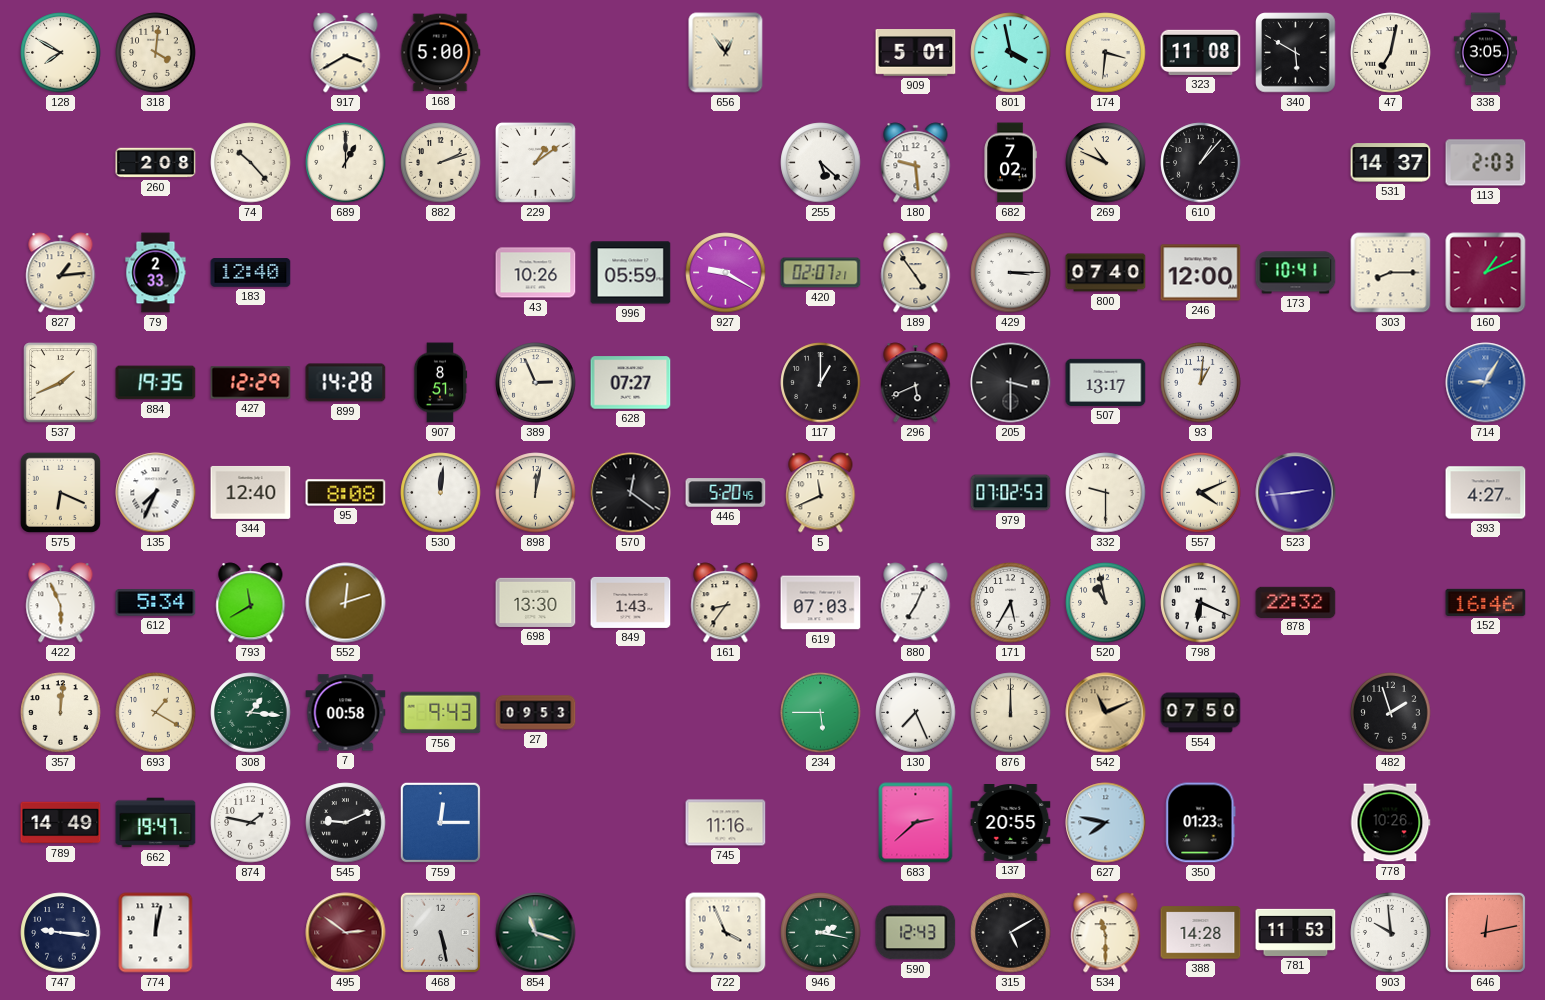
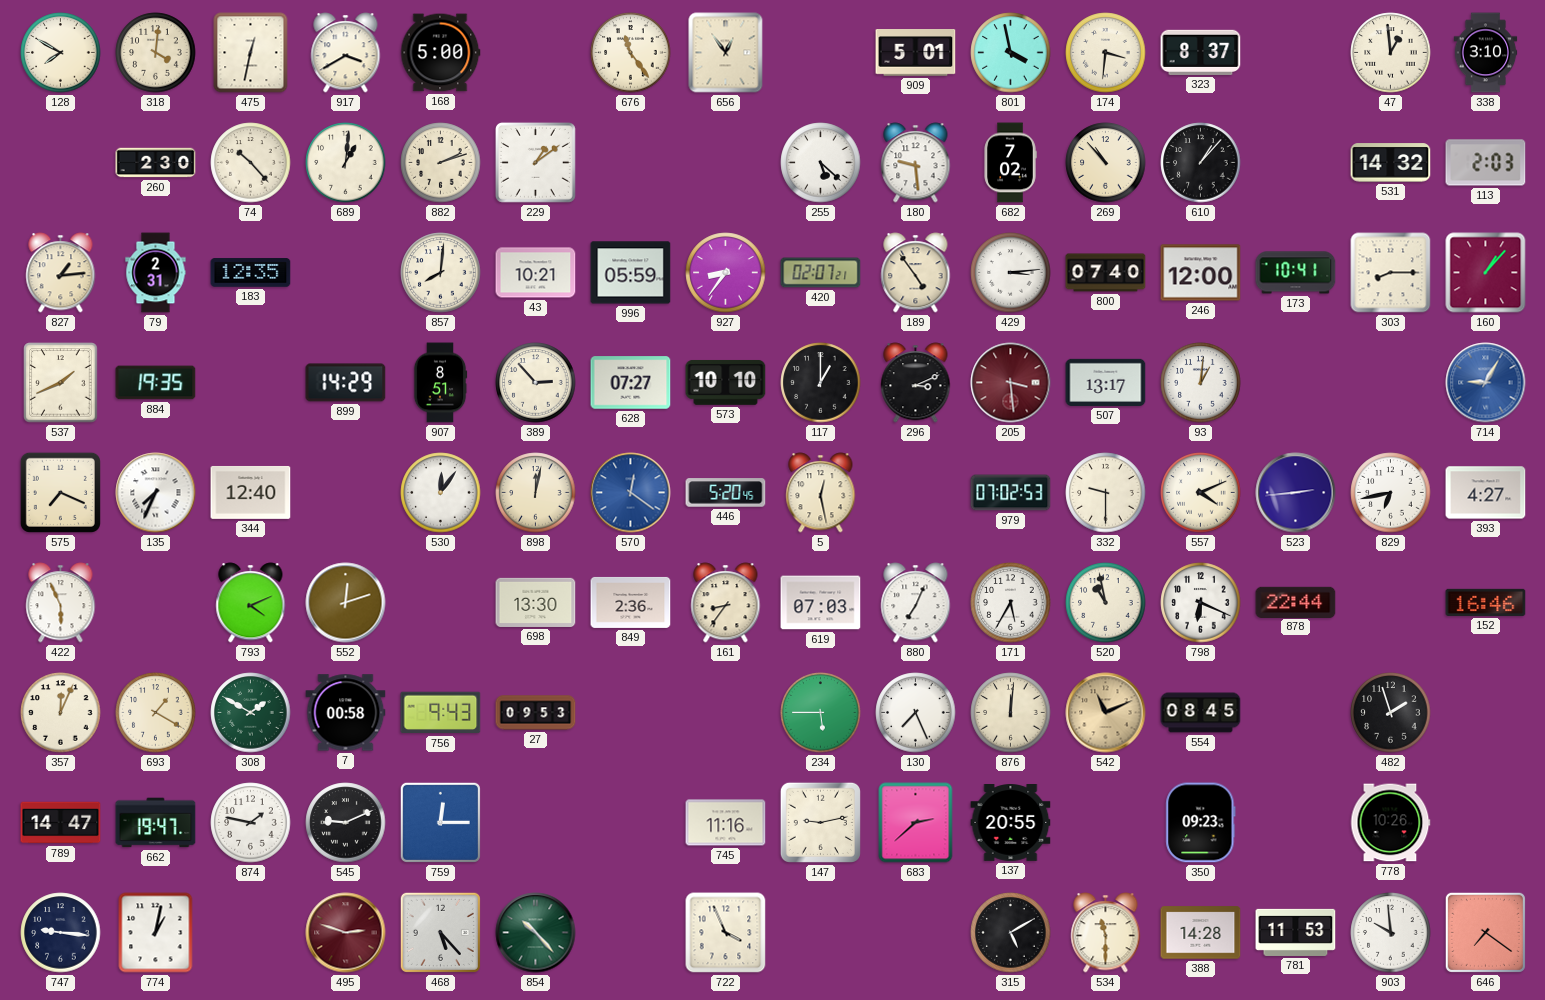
475: none -> 12:32
676: none -> 11:24
323: 11:08 -> 8:37
340: 5:50 -> none
47: 7:02 -> 12:59
338: 3:05 -> 3:10
260: 2:08 -> 2:30
689: 1:00 -> 1:01
269: 10:49 -> 10:53
531: 14:37 -> 14:32
79: 2:33 -> 2:31
183: 12:40 -> 12:35
857: none -> 8:01
43: 10:26 -> 10:21
927: 9:20 -> 8:36
429: 3:15 -> 3:14
160: 1:11 -> 1:07
427: 12:29 -> none
899: 14:28 -> 14:29
389: 2:56 -> 2:53
573: none -> 10:10
296: 5:41 -> 3:11
205: 3:30 -> 3:29
205 dial: black -> burgundy
575: 6:19 -> 7:19
95: 8:08 -> none
530: 12:01 -> 12:06
570 dial: black -> blue
5: 11:41 -> 12:28
829: none -> 6:43
612: 5:34 -> none
793: 11:40 -> 4:11
849: 1:43 -> 2:36
878: 22:32 -> 22:44
357: 12:01 -> 12:04
308: 1:16 -> 1:50
876: 12:00 -> 12:01
554: 07:50 -> 08:45
789: 14:49 -> 14:47
147: none -> 9:13
627: 7:47 -> none
350: 01:23 -> 09:23
774: 12:02 -> 1:02
495: 2:51 -> 2:48
468: 5:28 -> 5:23
854: 11:18 -> 10:23
946: 2:17 -> none
590: 12:43 -> none
646: 12:13 -> 7:21
